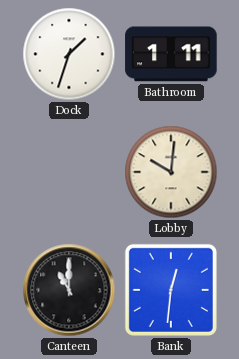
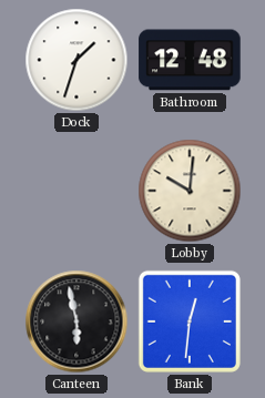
Bathroom: 1:11 -> 12:48
Canteen: 11:00 -> 5:58
